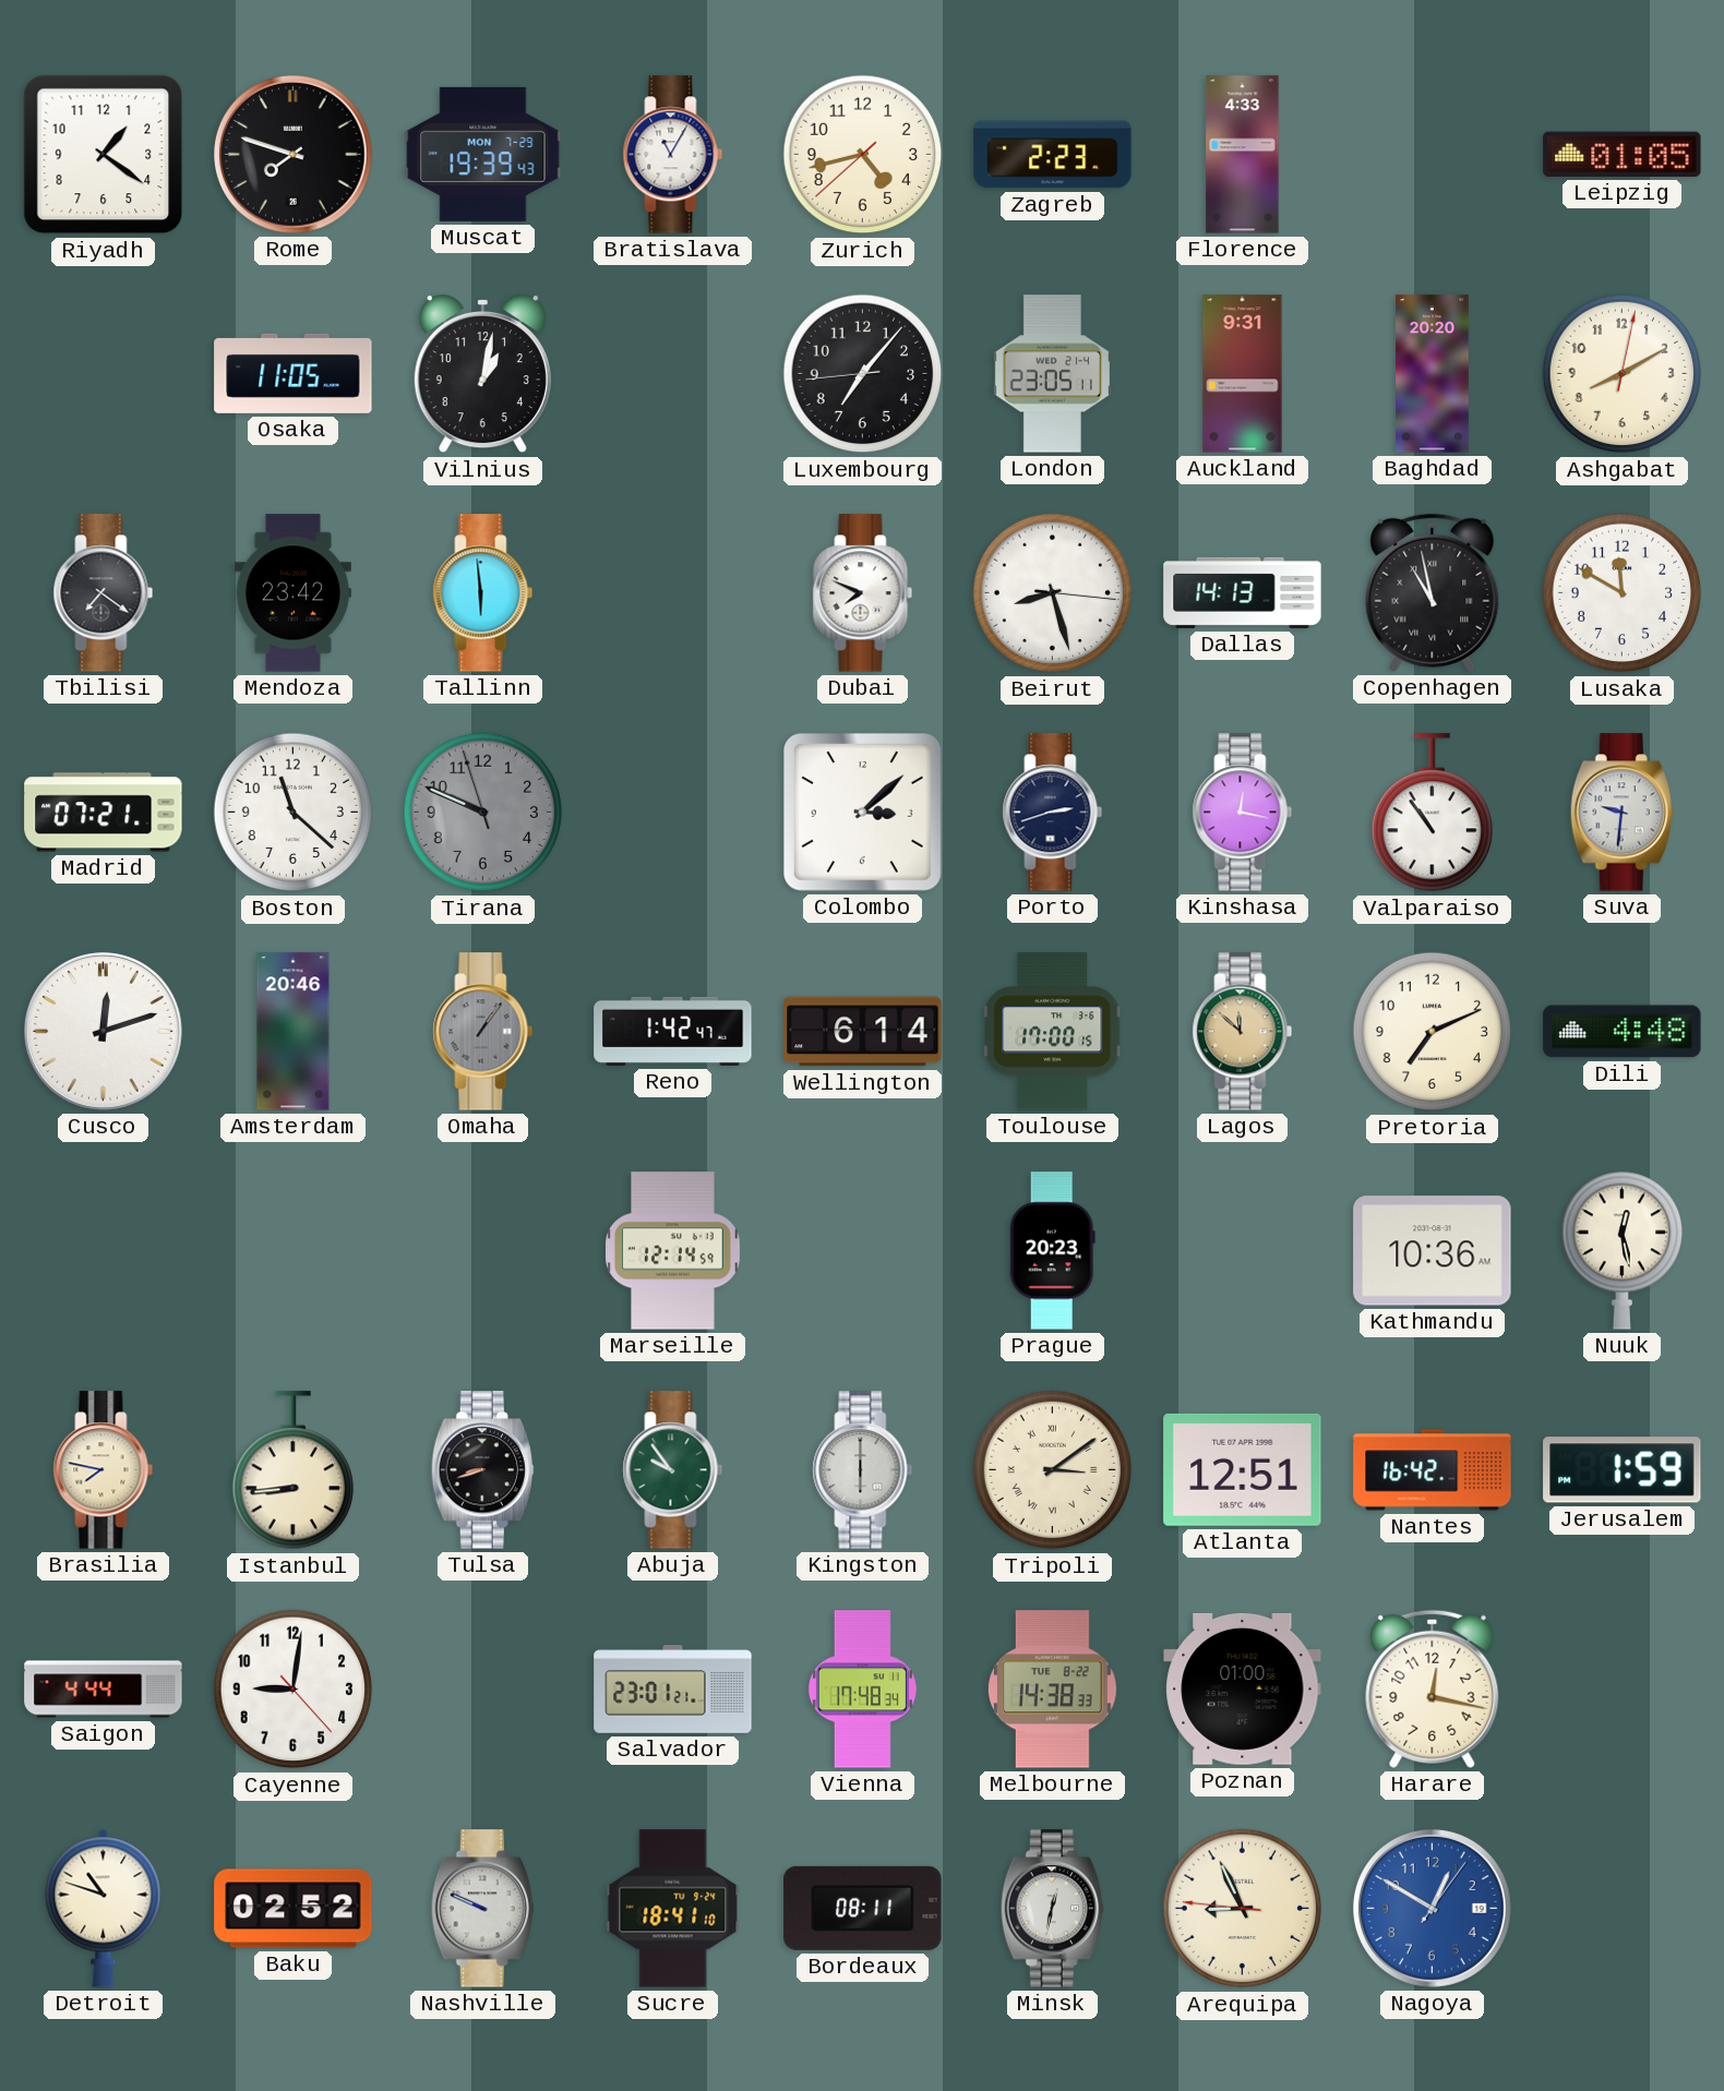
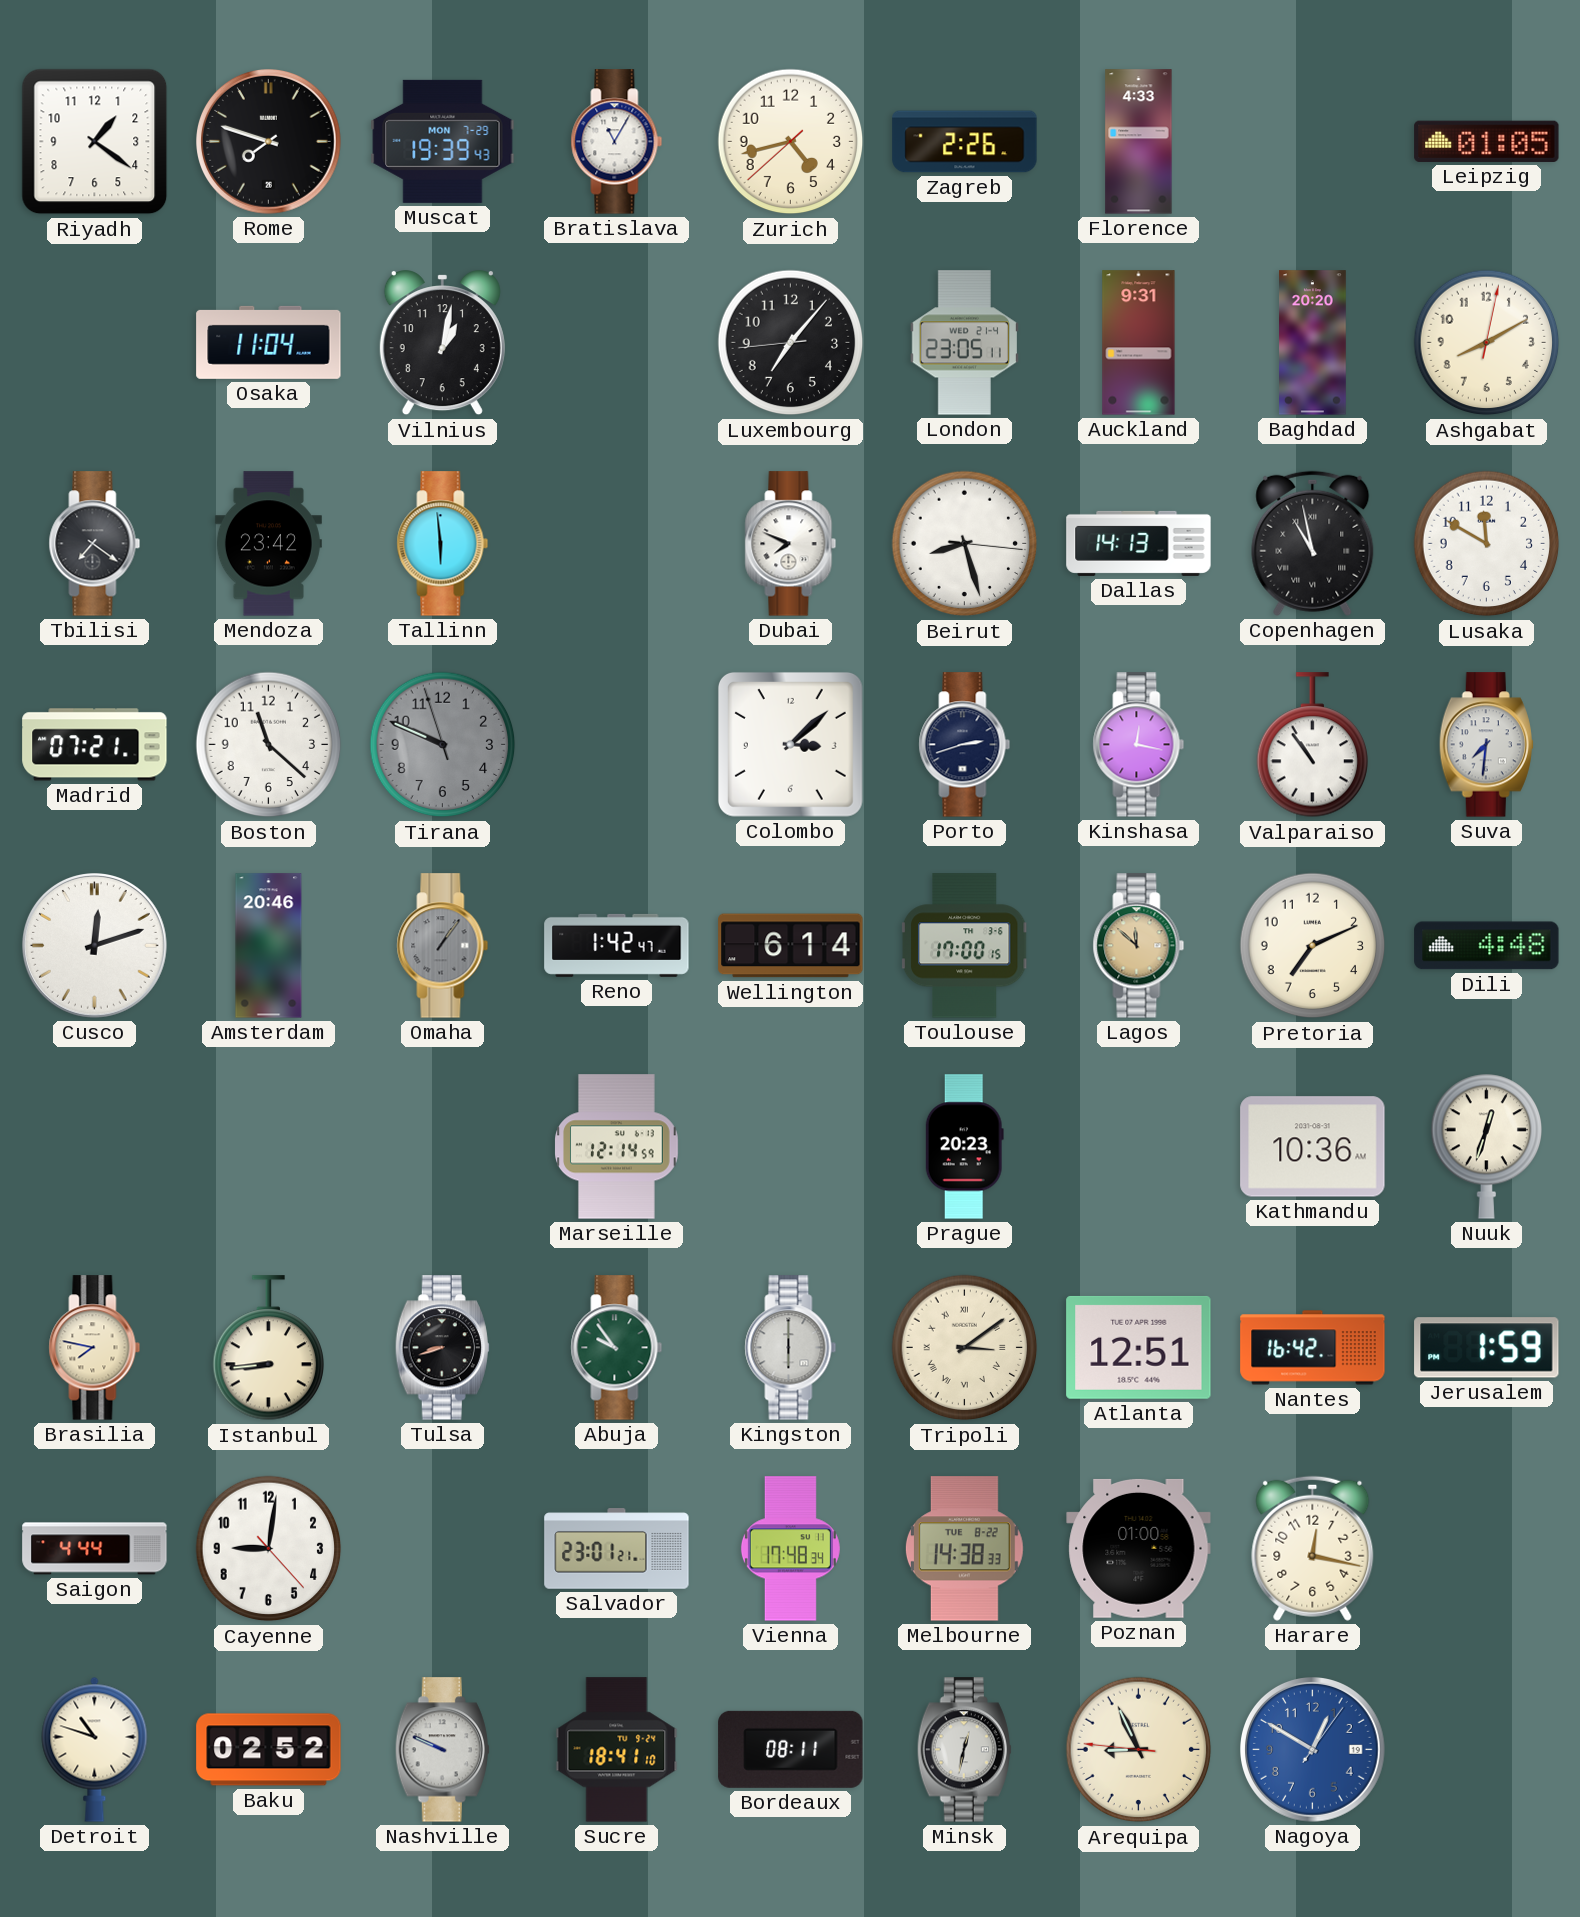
Zagreb: 2:23 -> 2:26
Osaka: 11:05 -> 11:04
Suva: 9:31 -> 7:31
Nuuk: 12:28 -> 12:33
